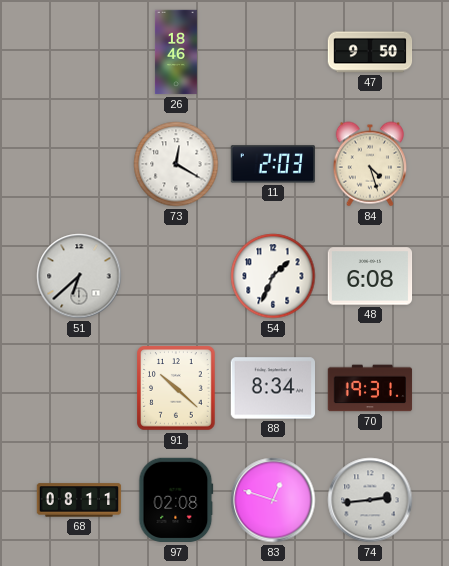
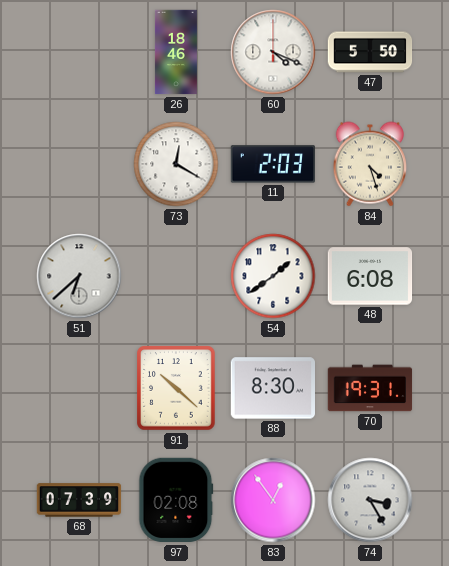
60: none -> 4:19
47: 9:50 -> 5:50
54: 1:34 -> 1:39
88: 8:34 -> 8:30
68: 08:11 -> 07:39
83: 12:48 -> 12:54
74: 2:44 -> 3:25
